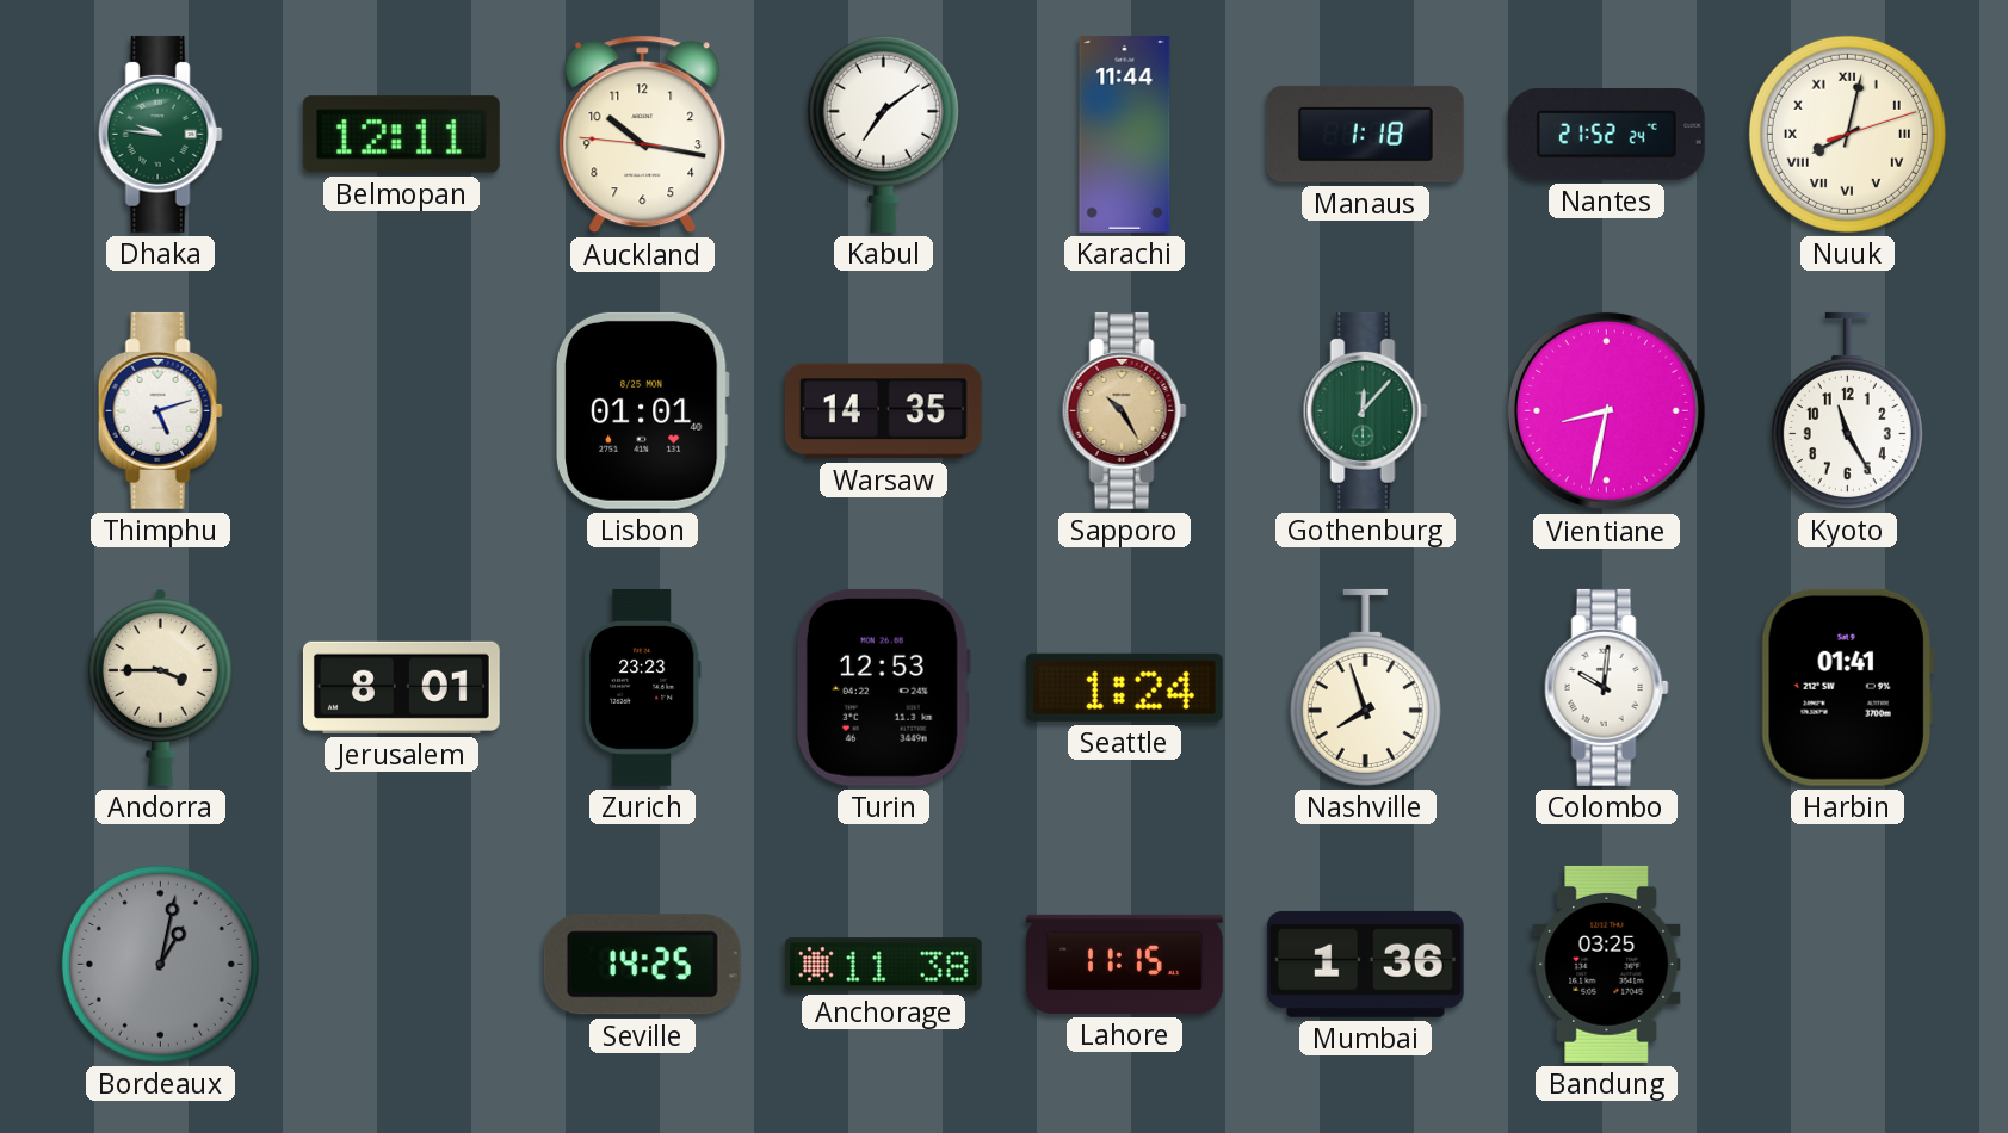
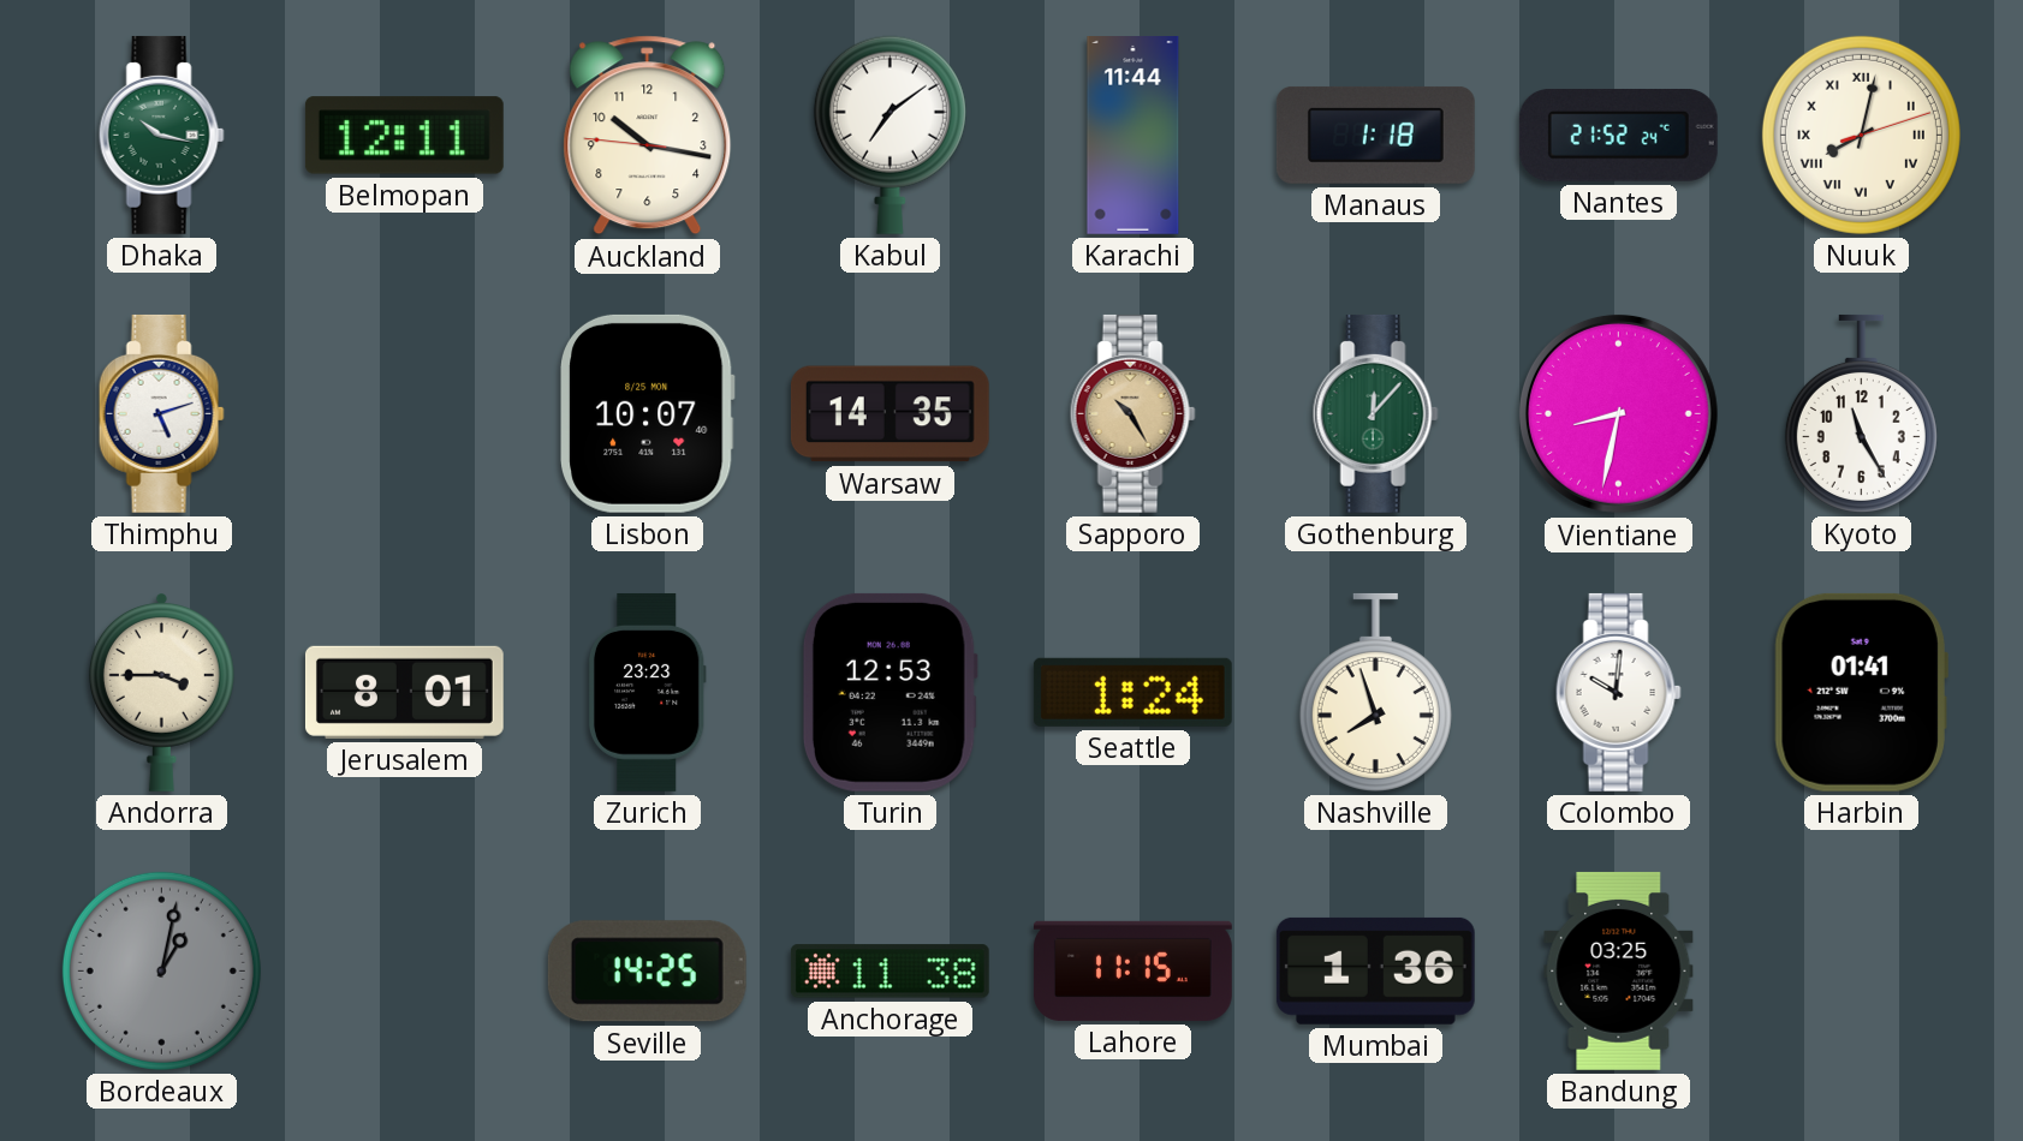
Dhaka: 9:46 -> 10:17
Lisbon: 01:01 -> 10:07
